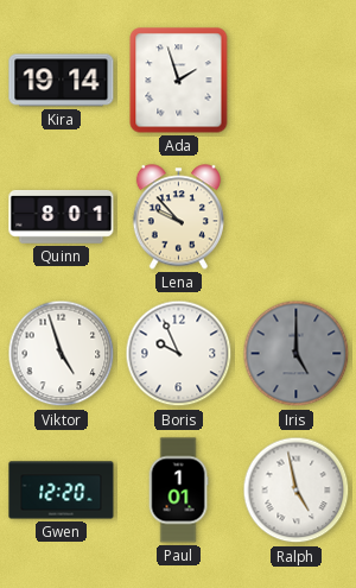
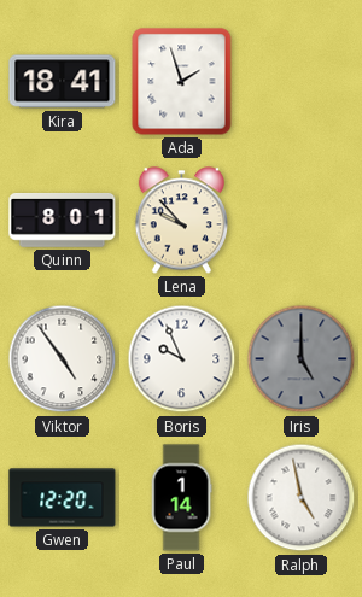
Kira: 19:14 -> 18:41
Viktor: 4:57 -> 4:54
Paul: 1:01 -> 1:14
